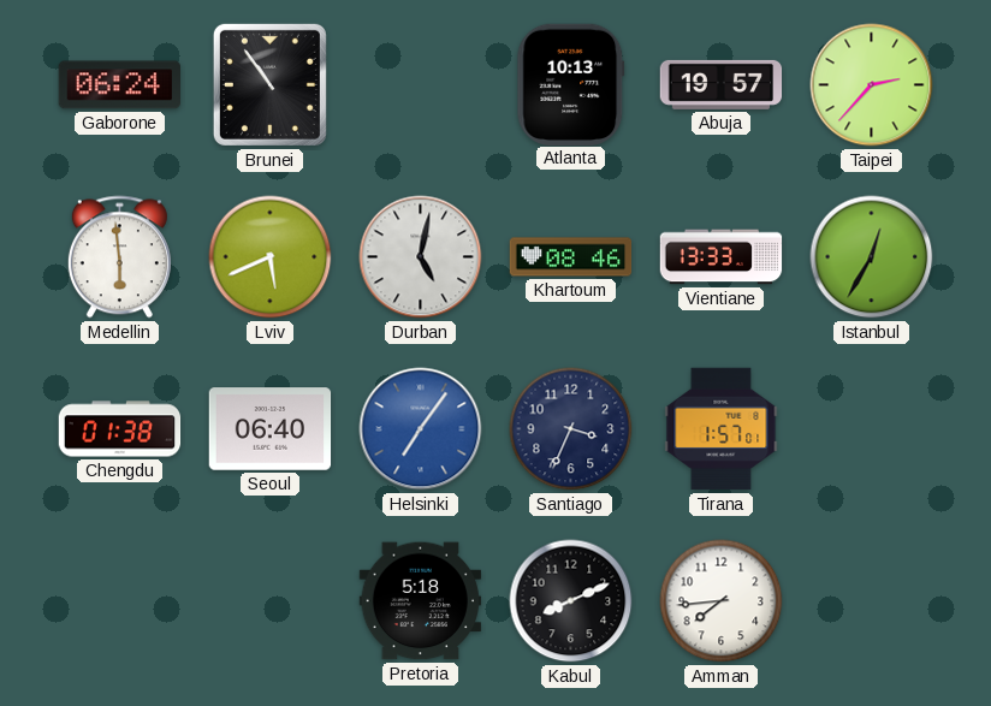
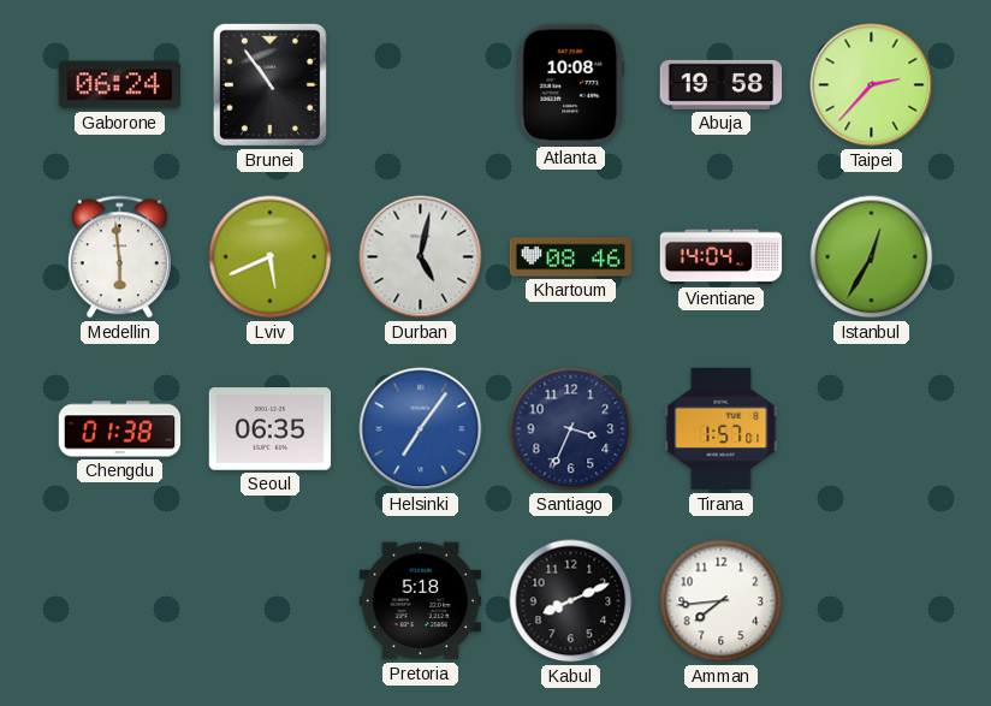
Atlanta: 10:13 -> 10:08
Abuja: 19:57 -> 19:58
Vientiane: 13:33 -> 14:04
Seoul: 06:40 -> 06:35
